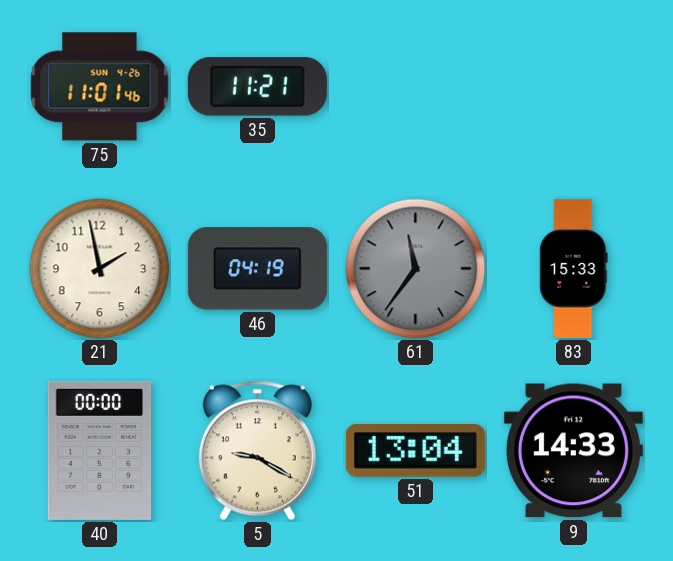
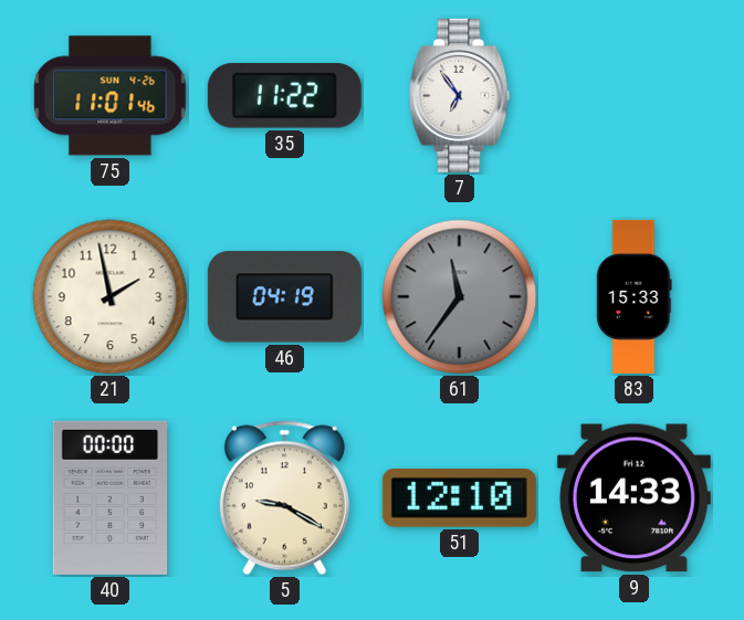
35: 11:21 -> 11:22
7: none -> 6:54
51: 13:04 -> 12:10
